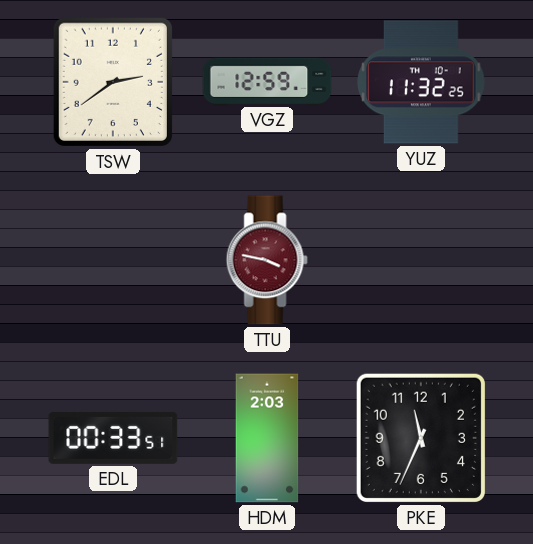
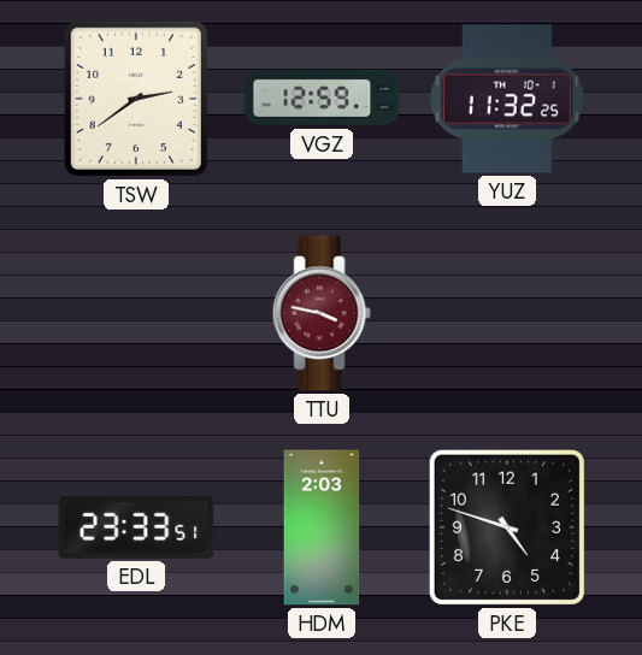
EDL: 00:33 -> 23:33
PKE: 11:34 -> 4:48
